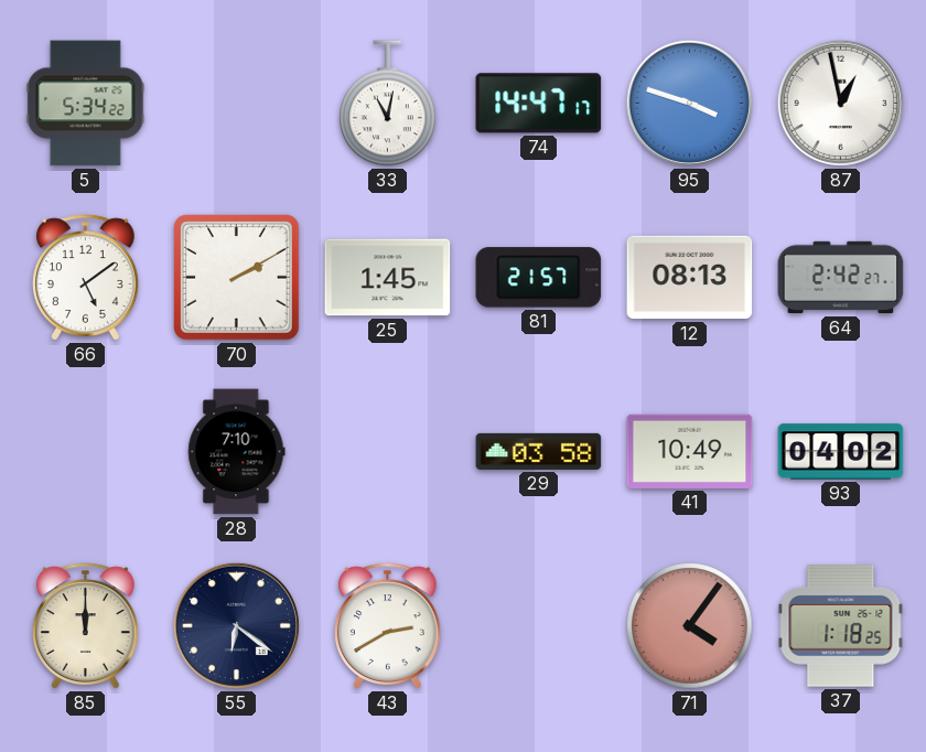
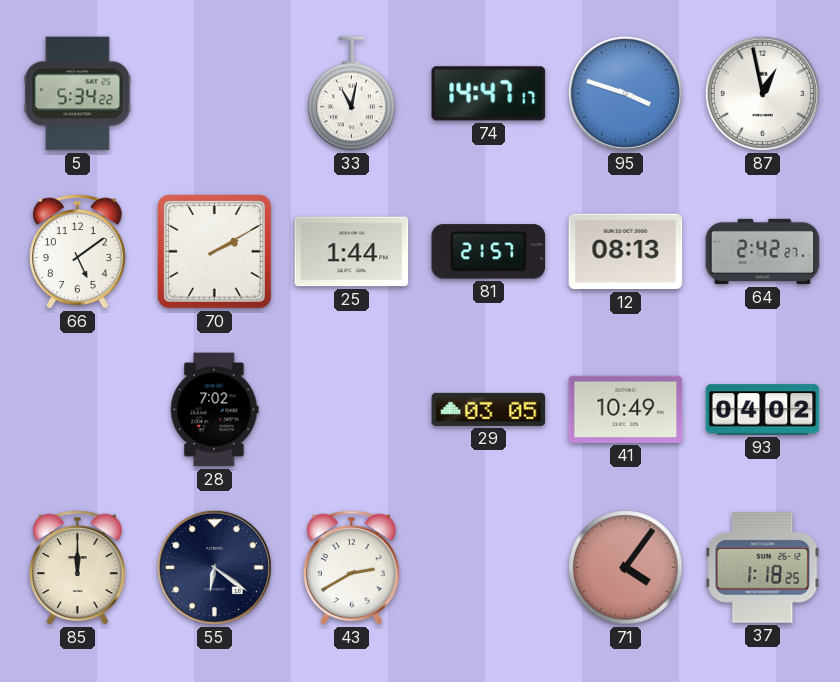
25: 1:45 -> 1:44
28: 7:10 -> 7:02
29: 03:58 -> 03:05
